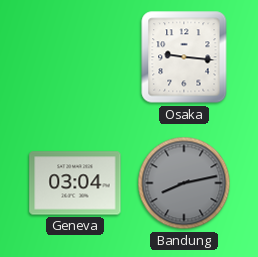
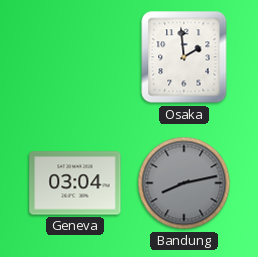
Osaka: 9:16 -> 1:59
